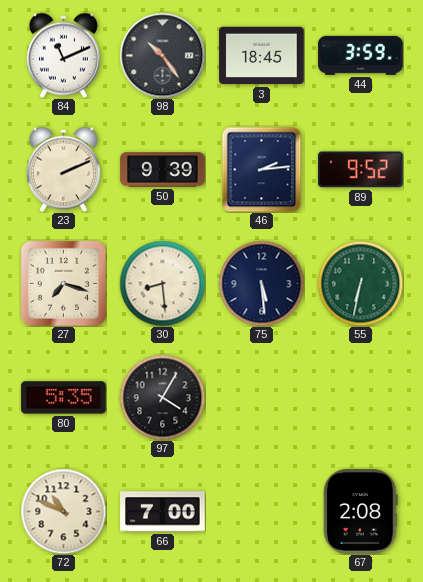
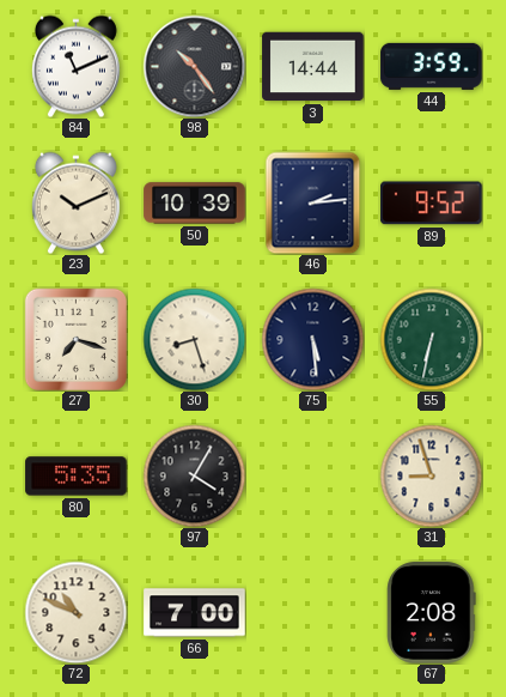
3: 18:45 -> 14:44
23: 2:11 -> 10:11
50: 9:39 -> 10:39
30: 8:29 -> 8:27
31: none -> 8:57
